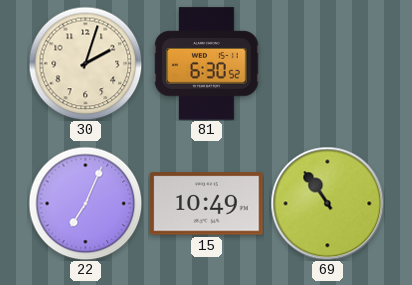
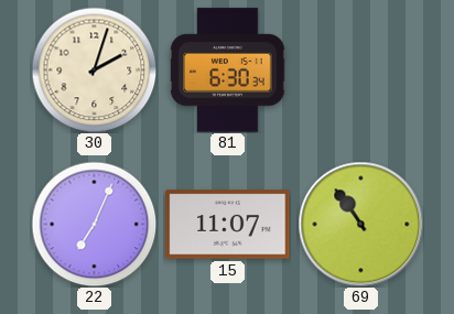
81: 6:30:52 -> 6:30:34
15: 10:49 -> 11:07
